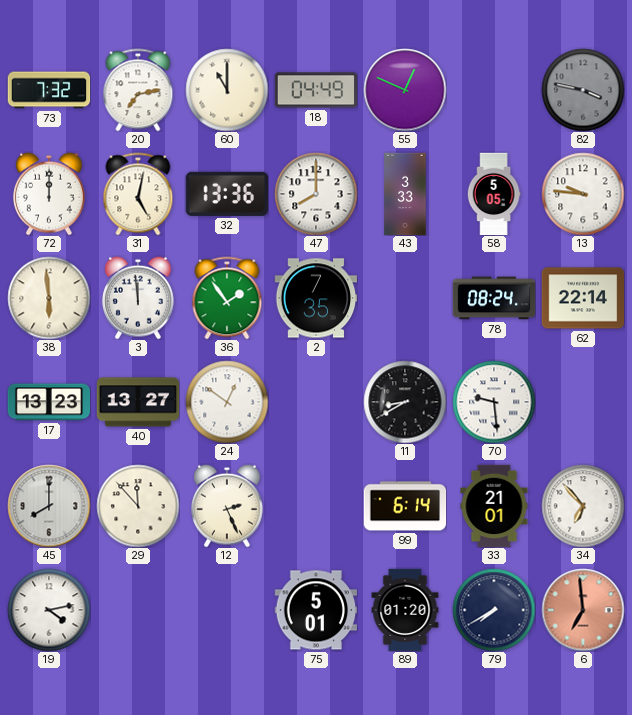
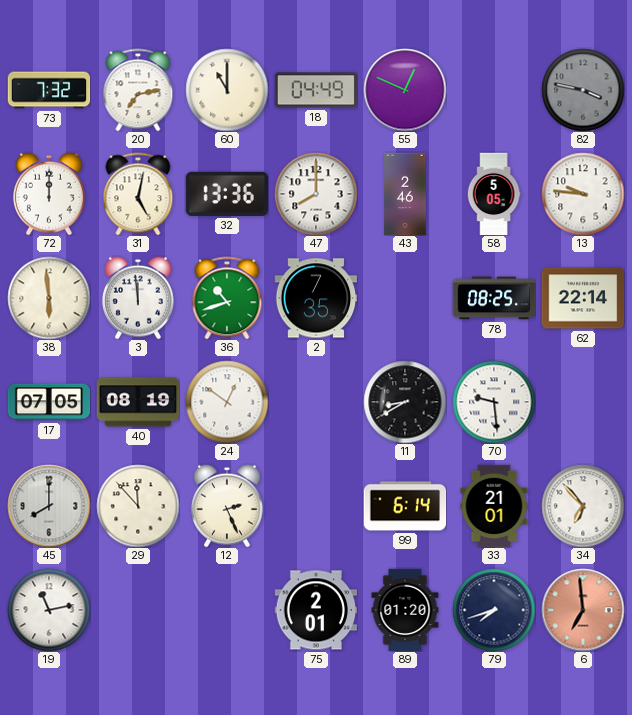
43: 3:33 -> 2:46
36: 1:54 -> 10:42
78: 08:24 -> 08:25
17: 13:23 -> 07:05
40: 13:27 -> 08:19
19: 4:13 -> 11:13
75: 5:01 -> 2:01
79: 7:40 -> 7:42
